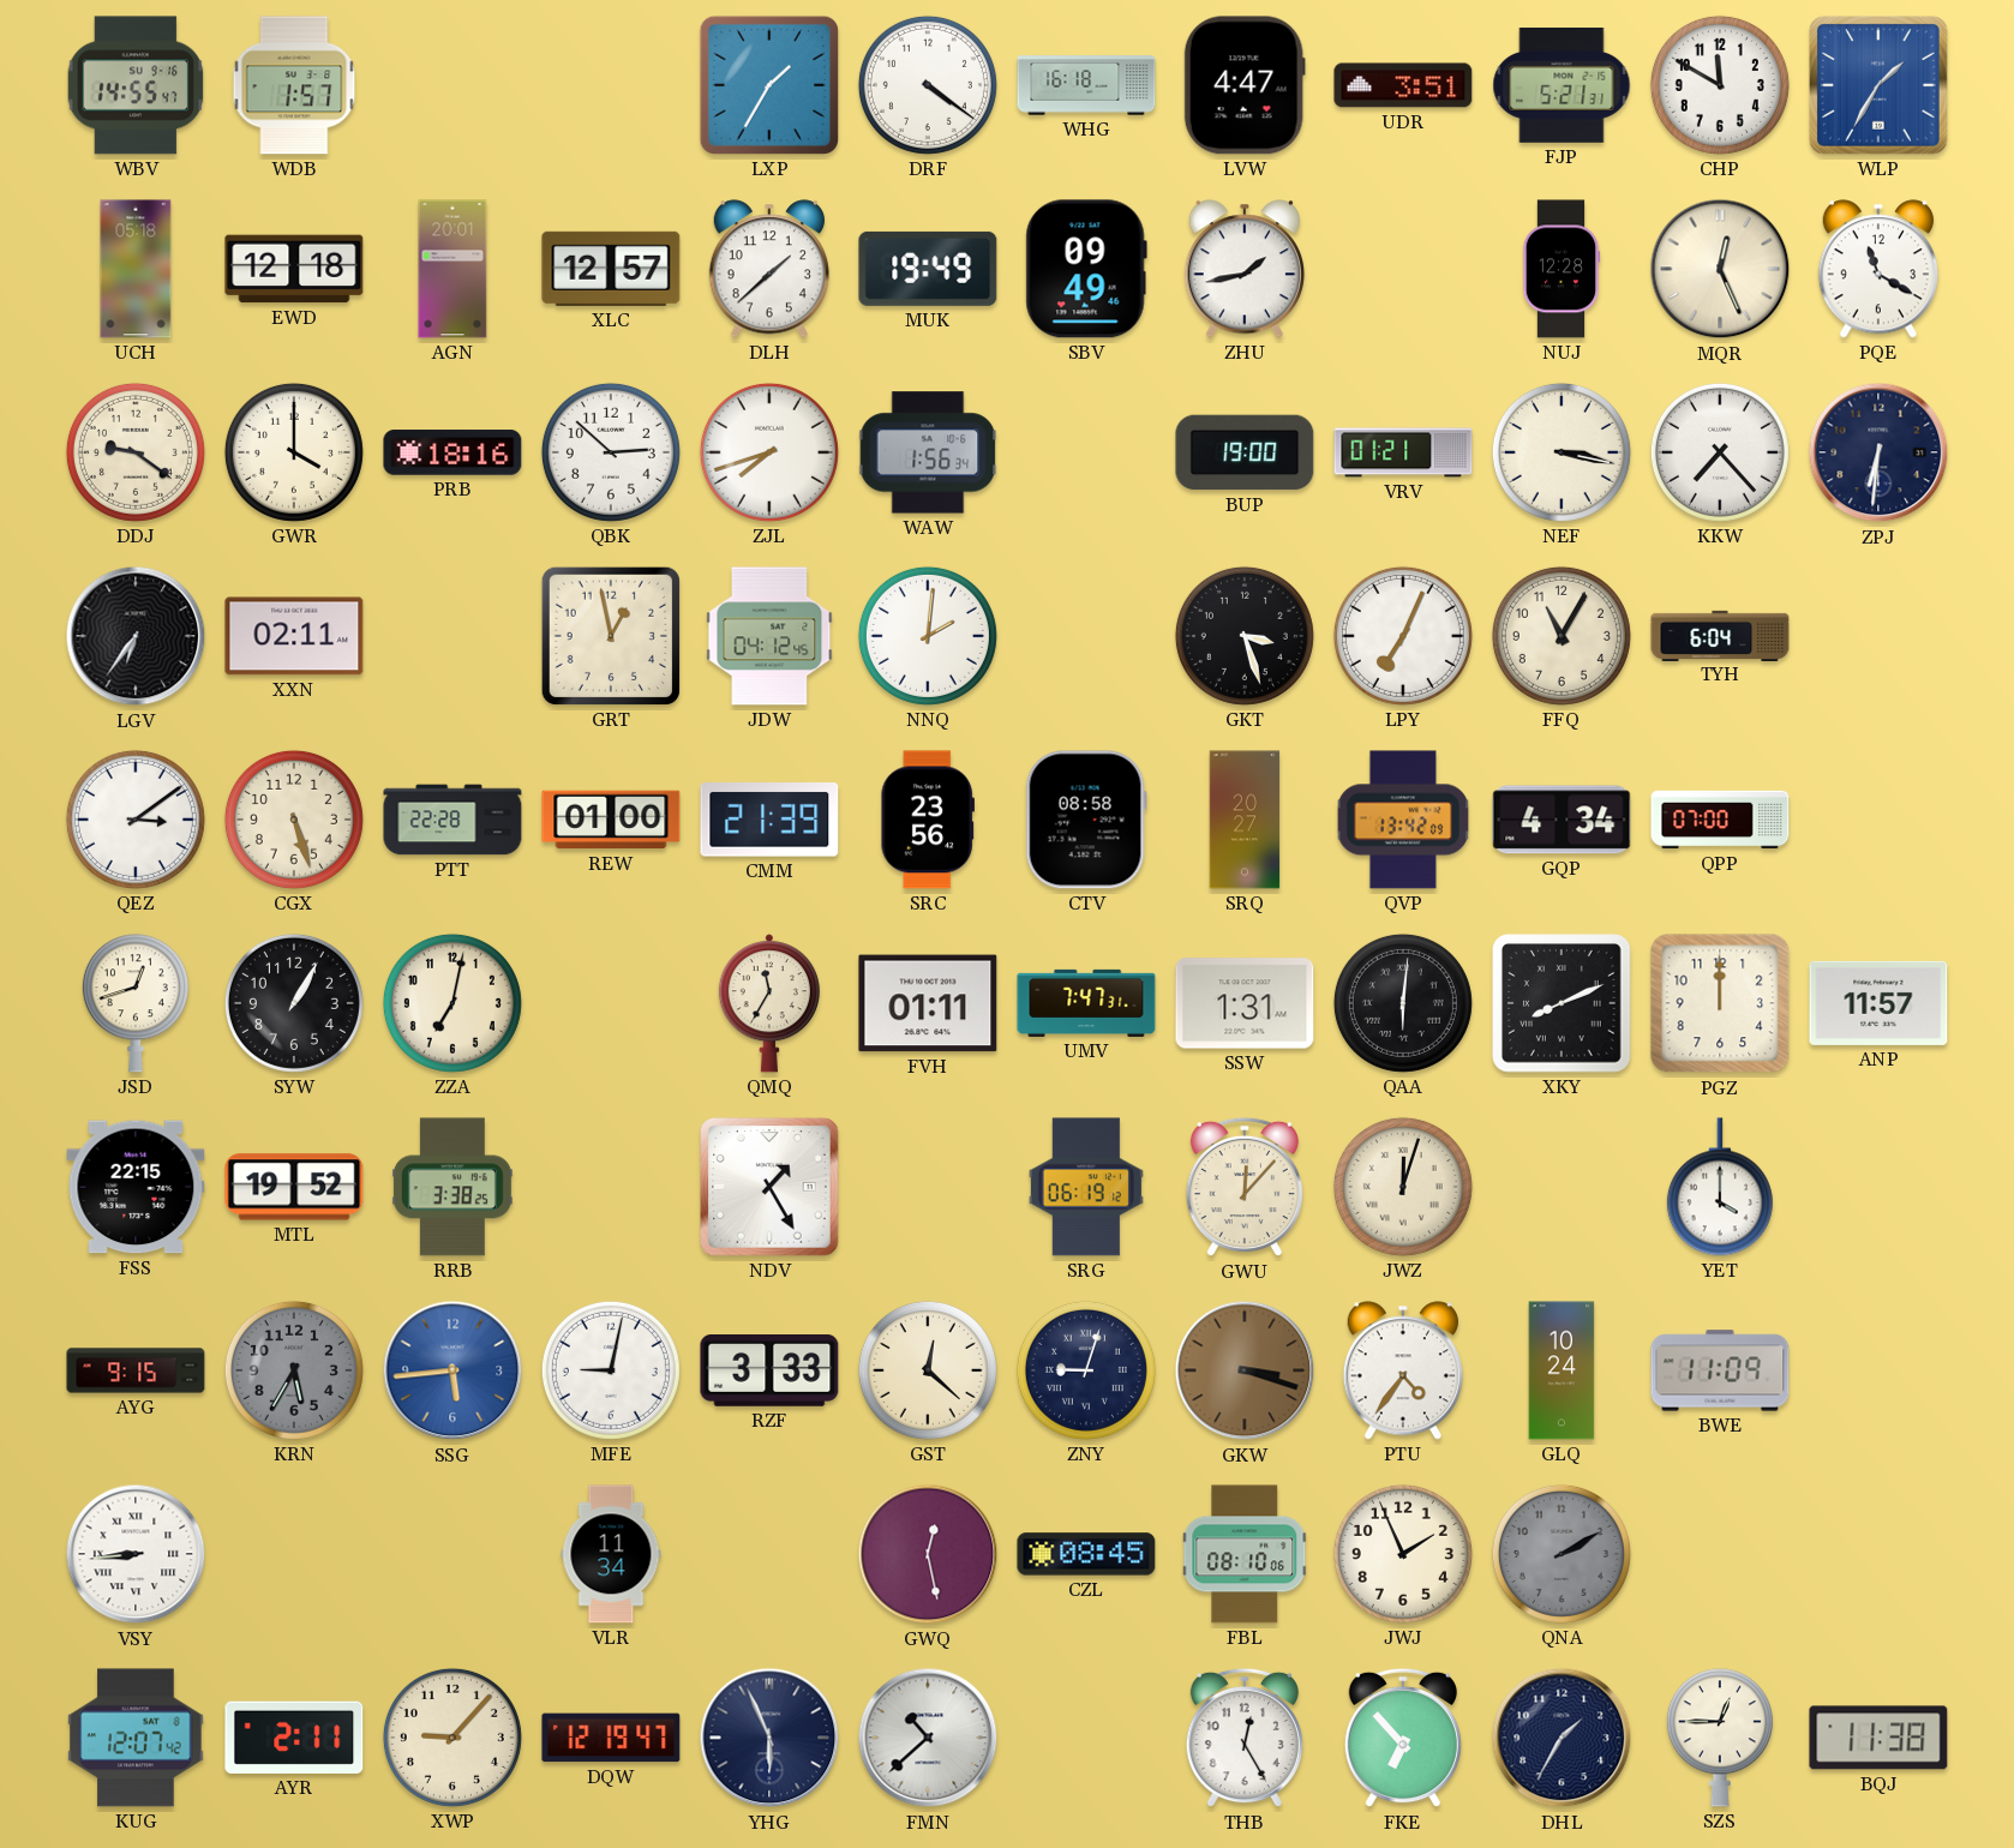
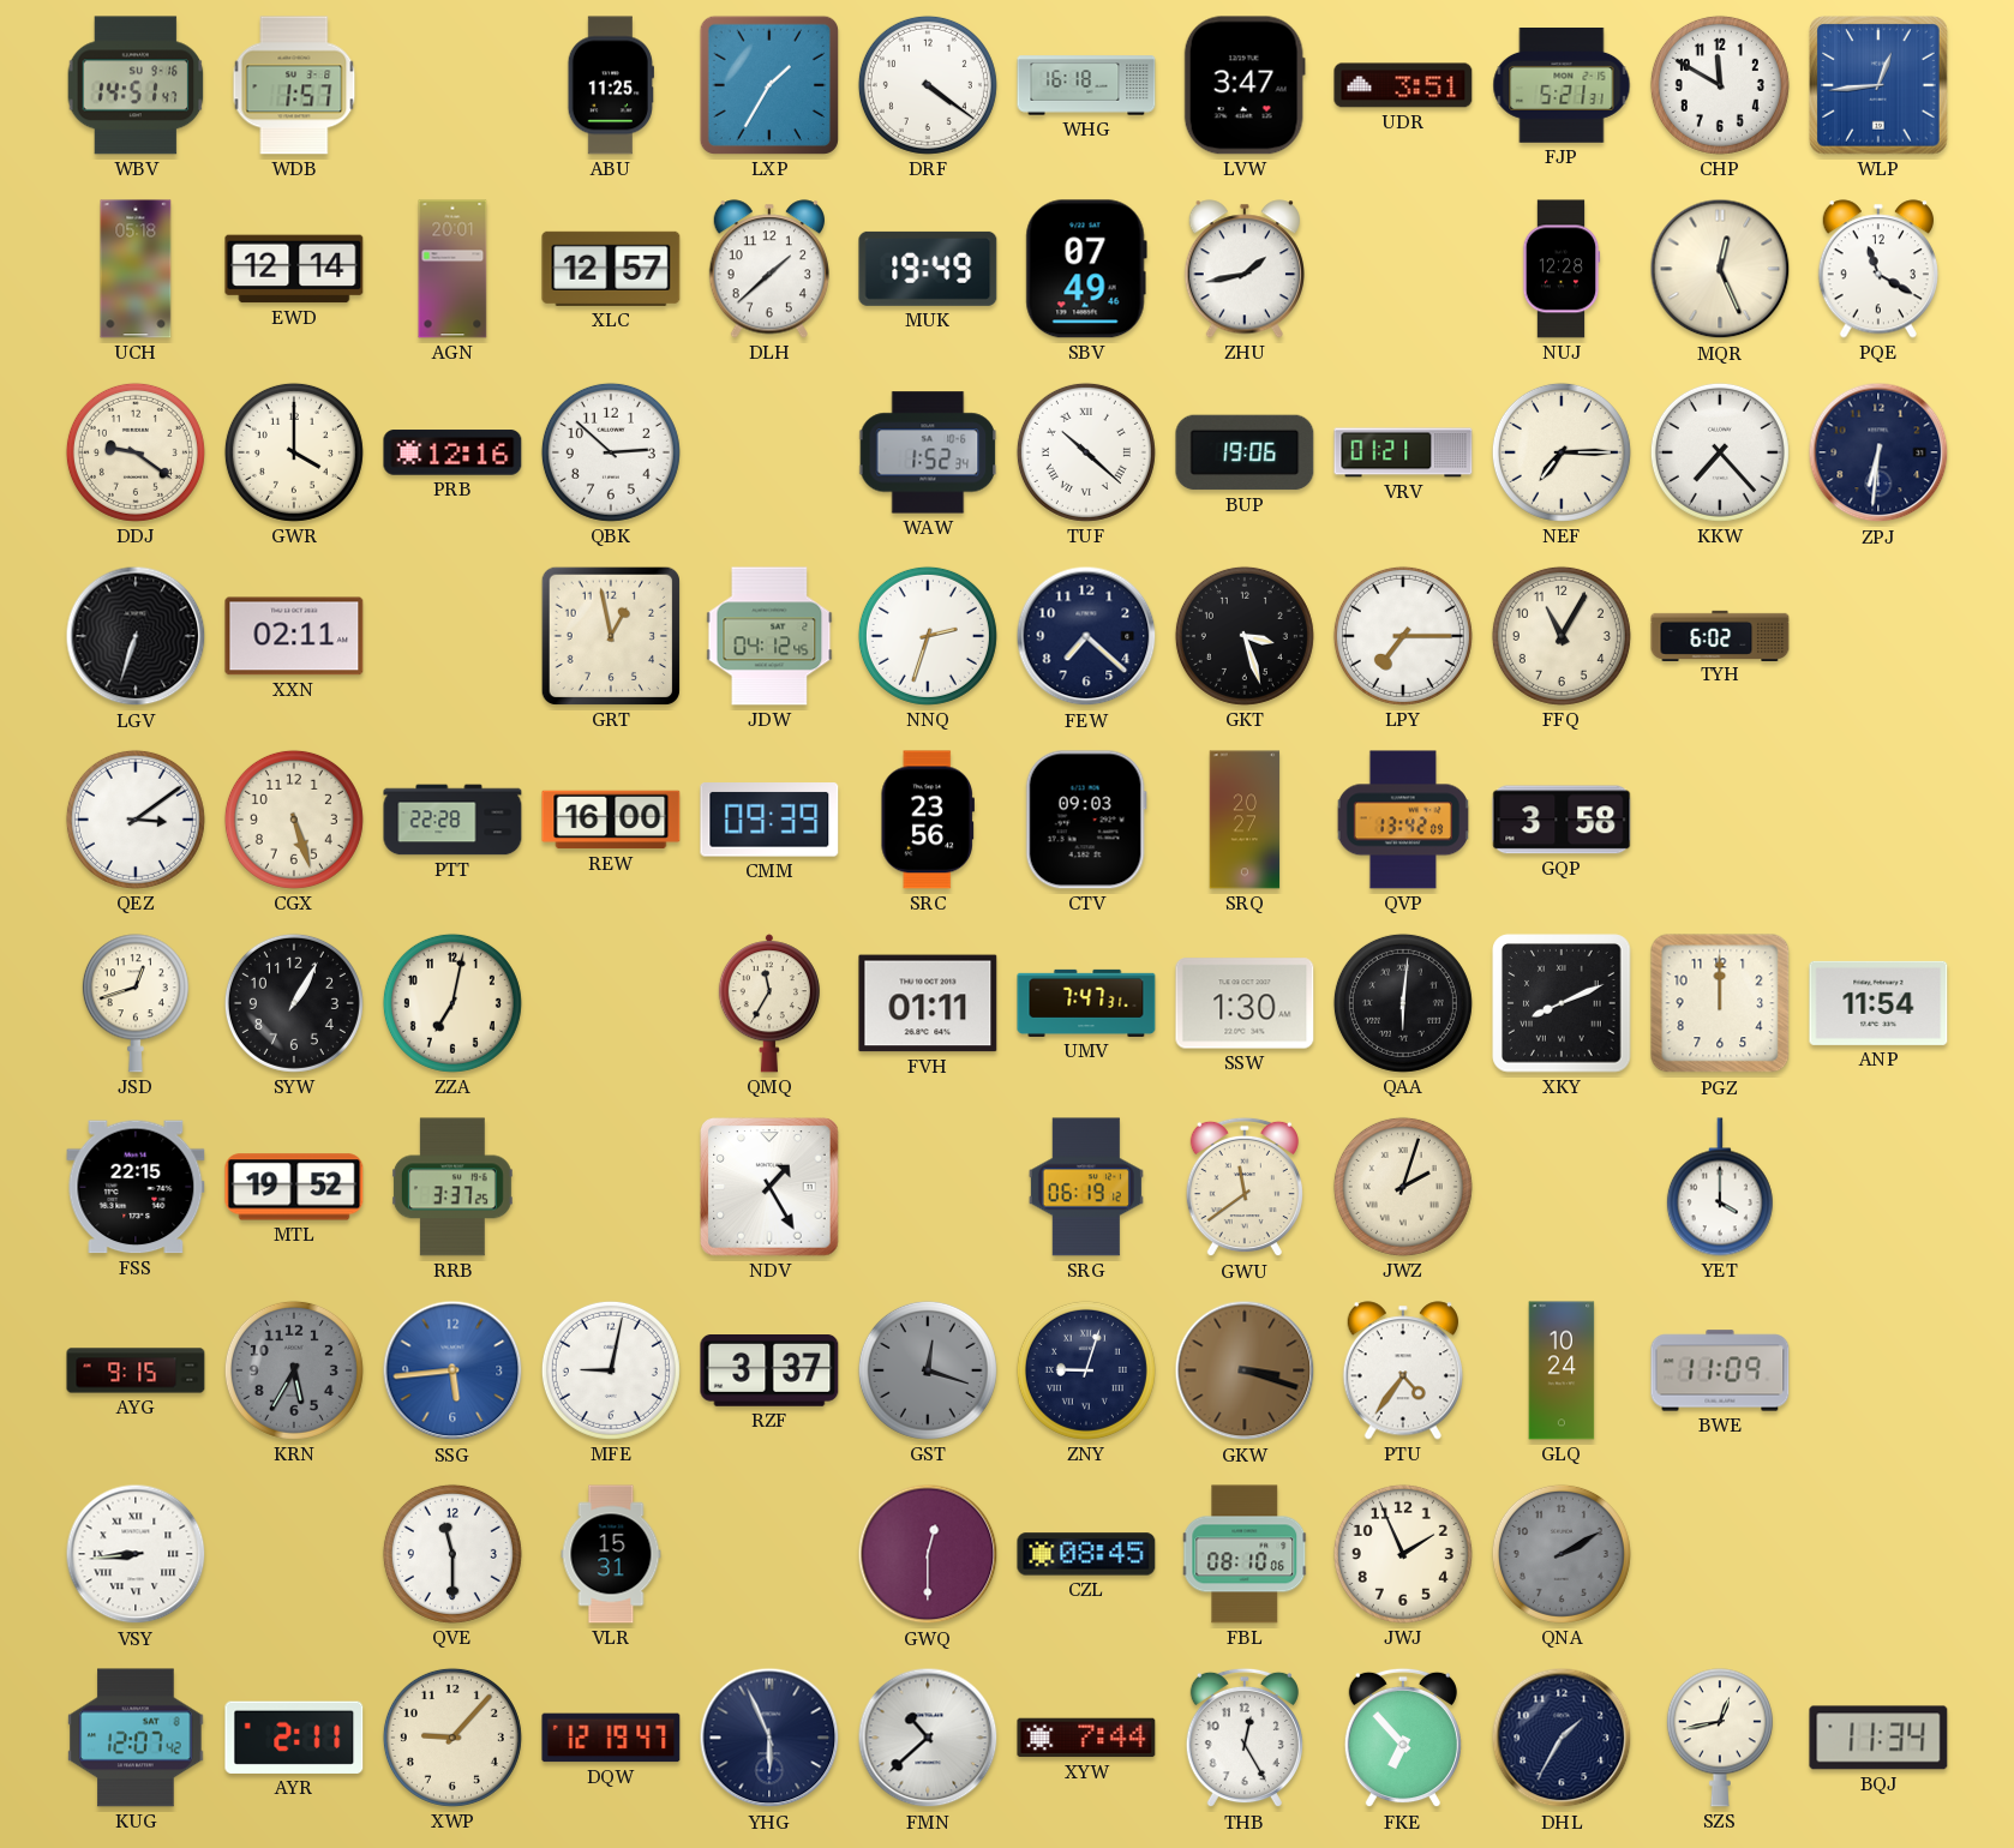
WBV: 14:55 -> 14:51
ABU: none -> 11:25
LVW: 4:47 -> 3:47
WLP: 1:35 -> 12:44
EWD: 12:18 -> 12:14
SBV: 09:49 -> 07:49
PRB: 18:16 -> 12:16
ZJL: 7:42 -> none
WAW: 1:56 -> 1:52
TUF: none -> 10:22
BUP: 19:00 -> 19:06
NEF: 3:17 -> 7:15
LGV: 6:36 -> 6:33
NNQ: 2:01 -> 2:33
FEW: none -> 7:22
LPY: 7:04 -> 7:15
TYH: 6:04 -> 6:02
REW: 01:00 -> 16:00
CMM: 21:39 -> 09:39
CTV: 08:58 -> 09:03
GQP: 4:34 -> 3:58
QPP: 07:00 -> none
SSW: 1:31 -> 1:30
ANP: 11:57 -> 11:54
RRB: 3:38 -> 3:37
GWU: 12:07 -> 11:39
JWZ: 12:03 -> 2:03
RZF: 3:33 -> 3:37
GST: 12:22 -> 12:18
GST dial: cream -> grey
QVE: none -> 11:30
VLR: 11:34 -> 15:31
GWQ: 12:28 -> 12:30
XYW: none -> 7:44
SZS: 12:45 -> 12:43
BQJ: 11:38 -> 11:34
